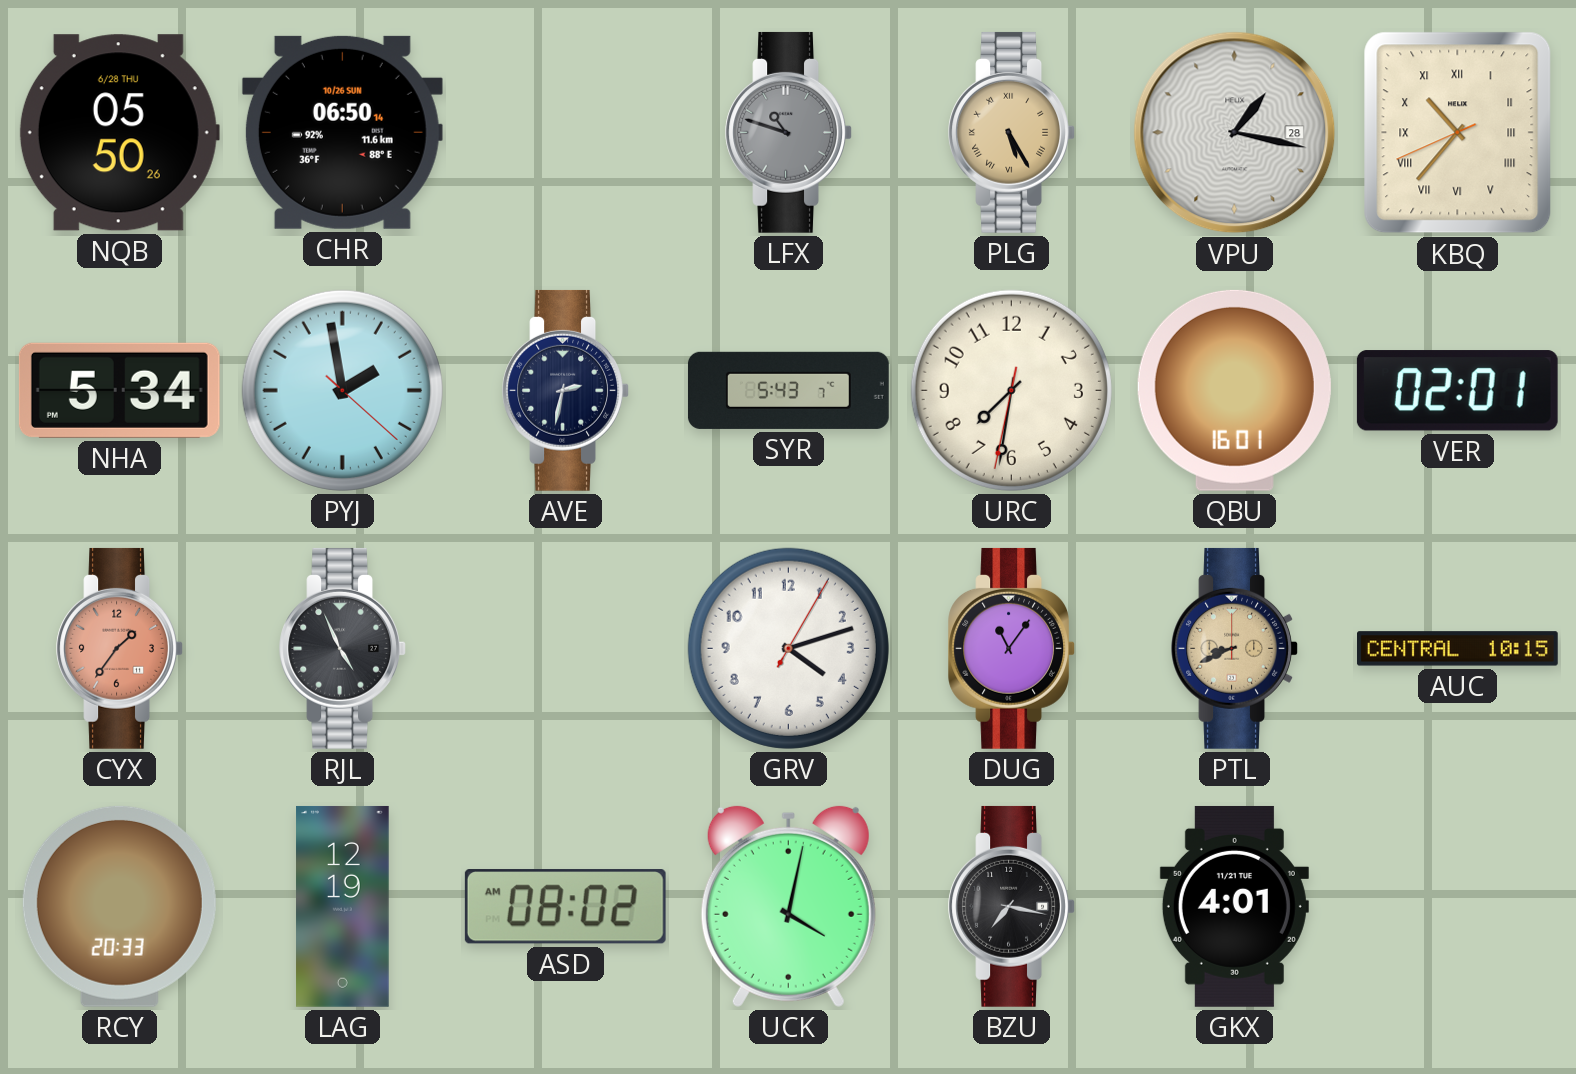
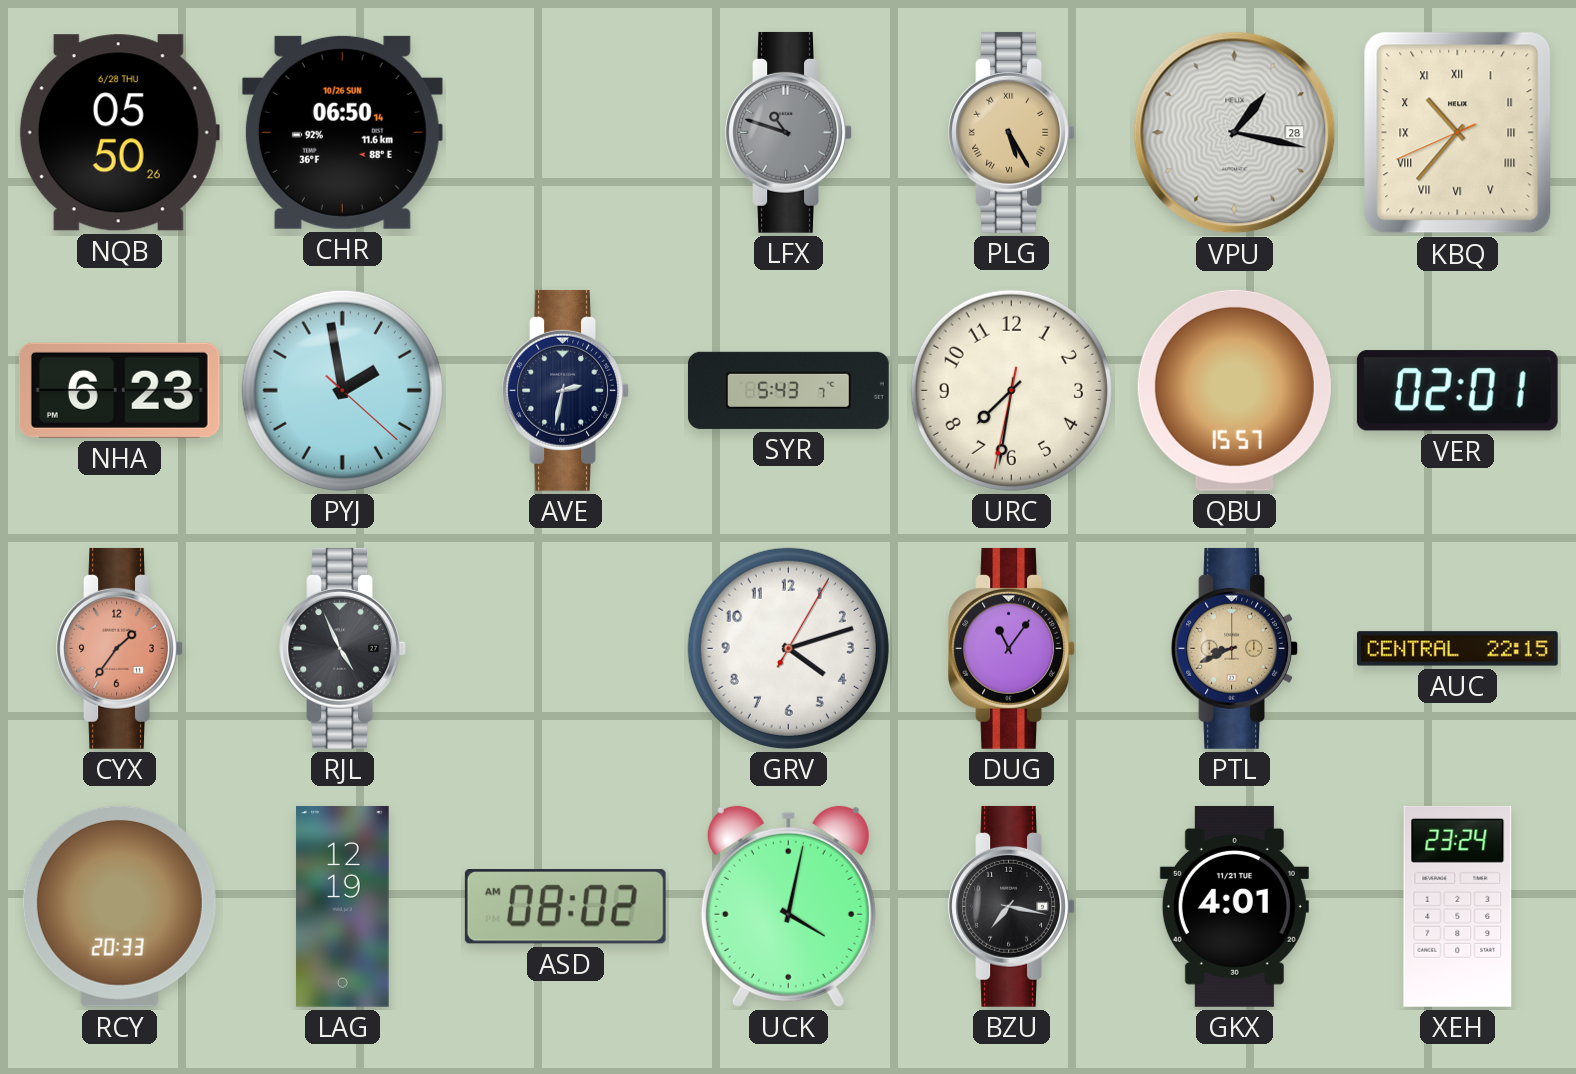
NHA: 5:34 -> 6:23
QBU: 16:01 -> 15:57
AUC: 10:15 -> 22:15
XEH: none -> 23:24
